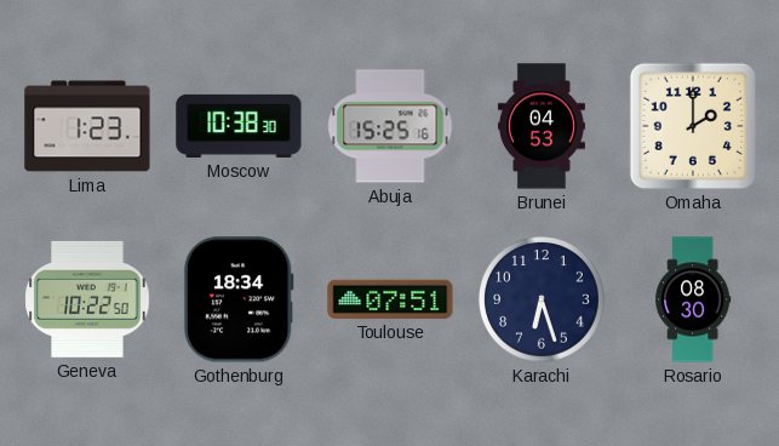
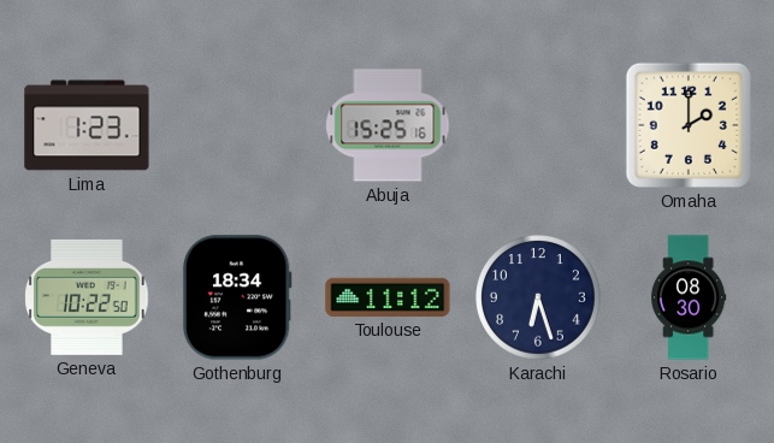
Moscow: 10:38 -> none
Brunei: 04:53 -> none
Toulouse: 07:51 -> 11:12
